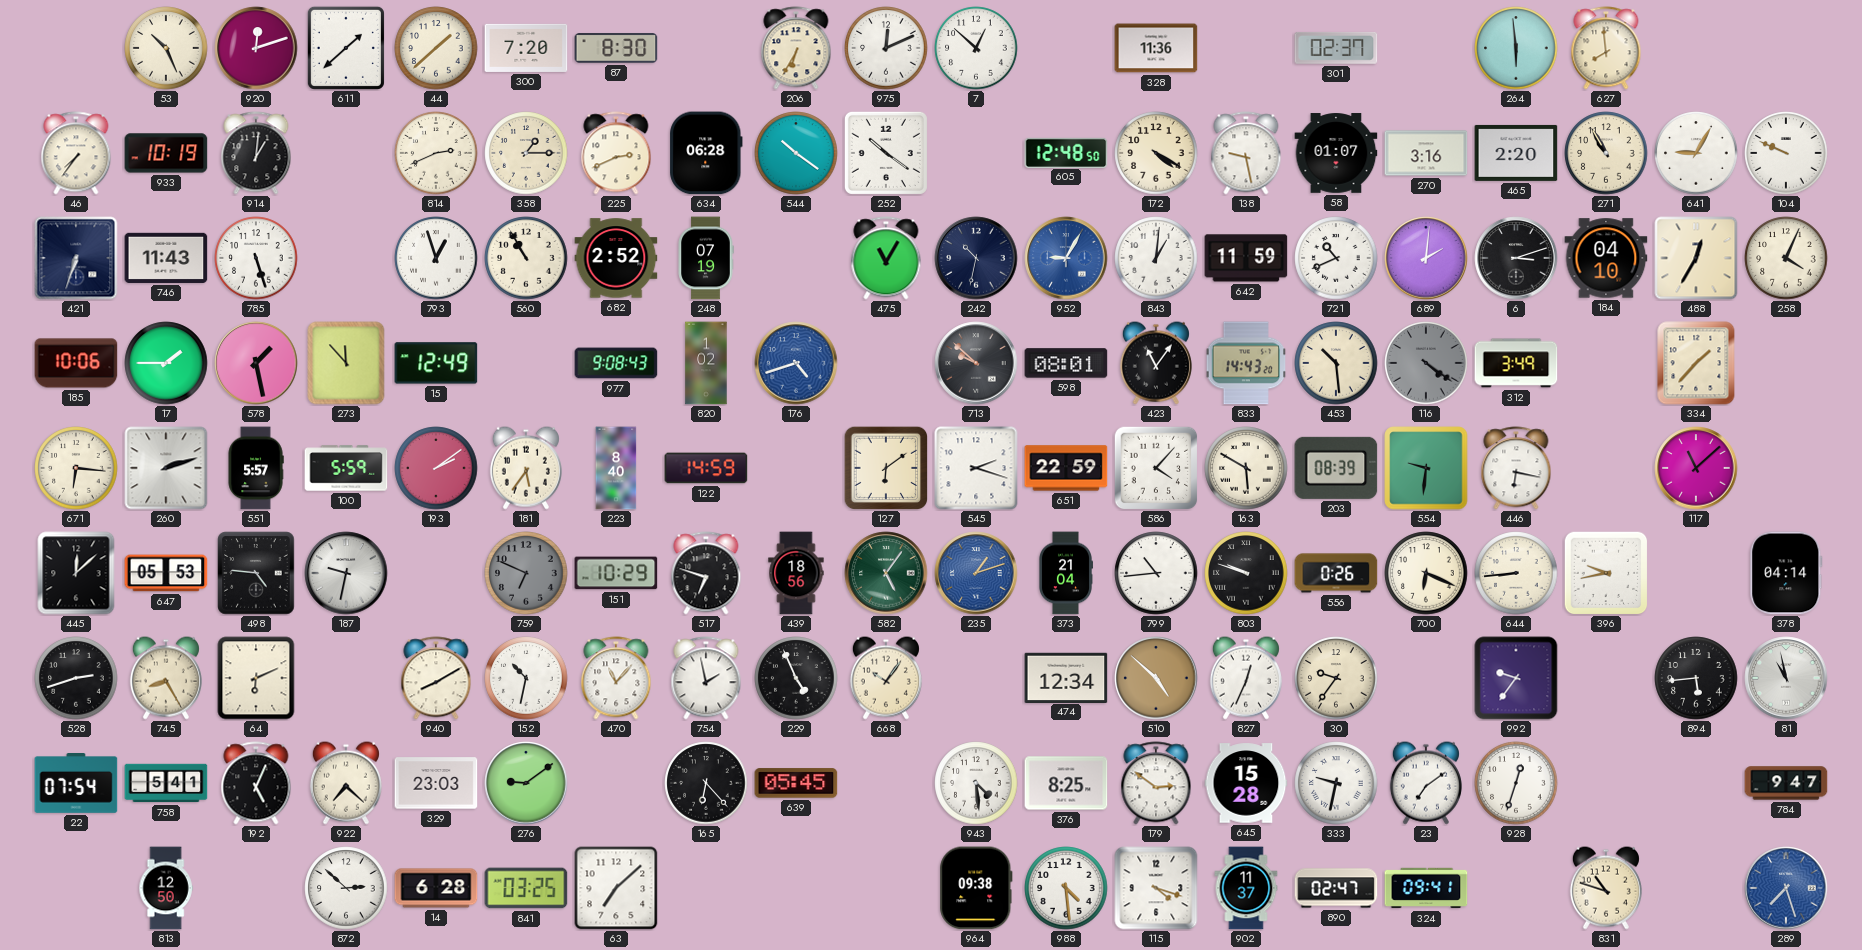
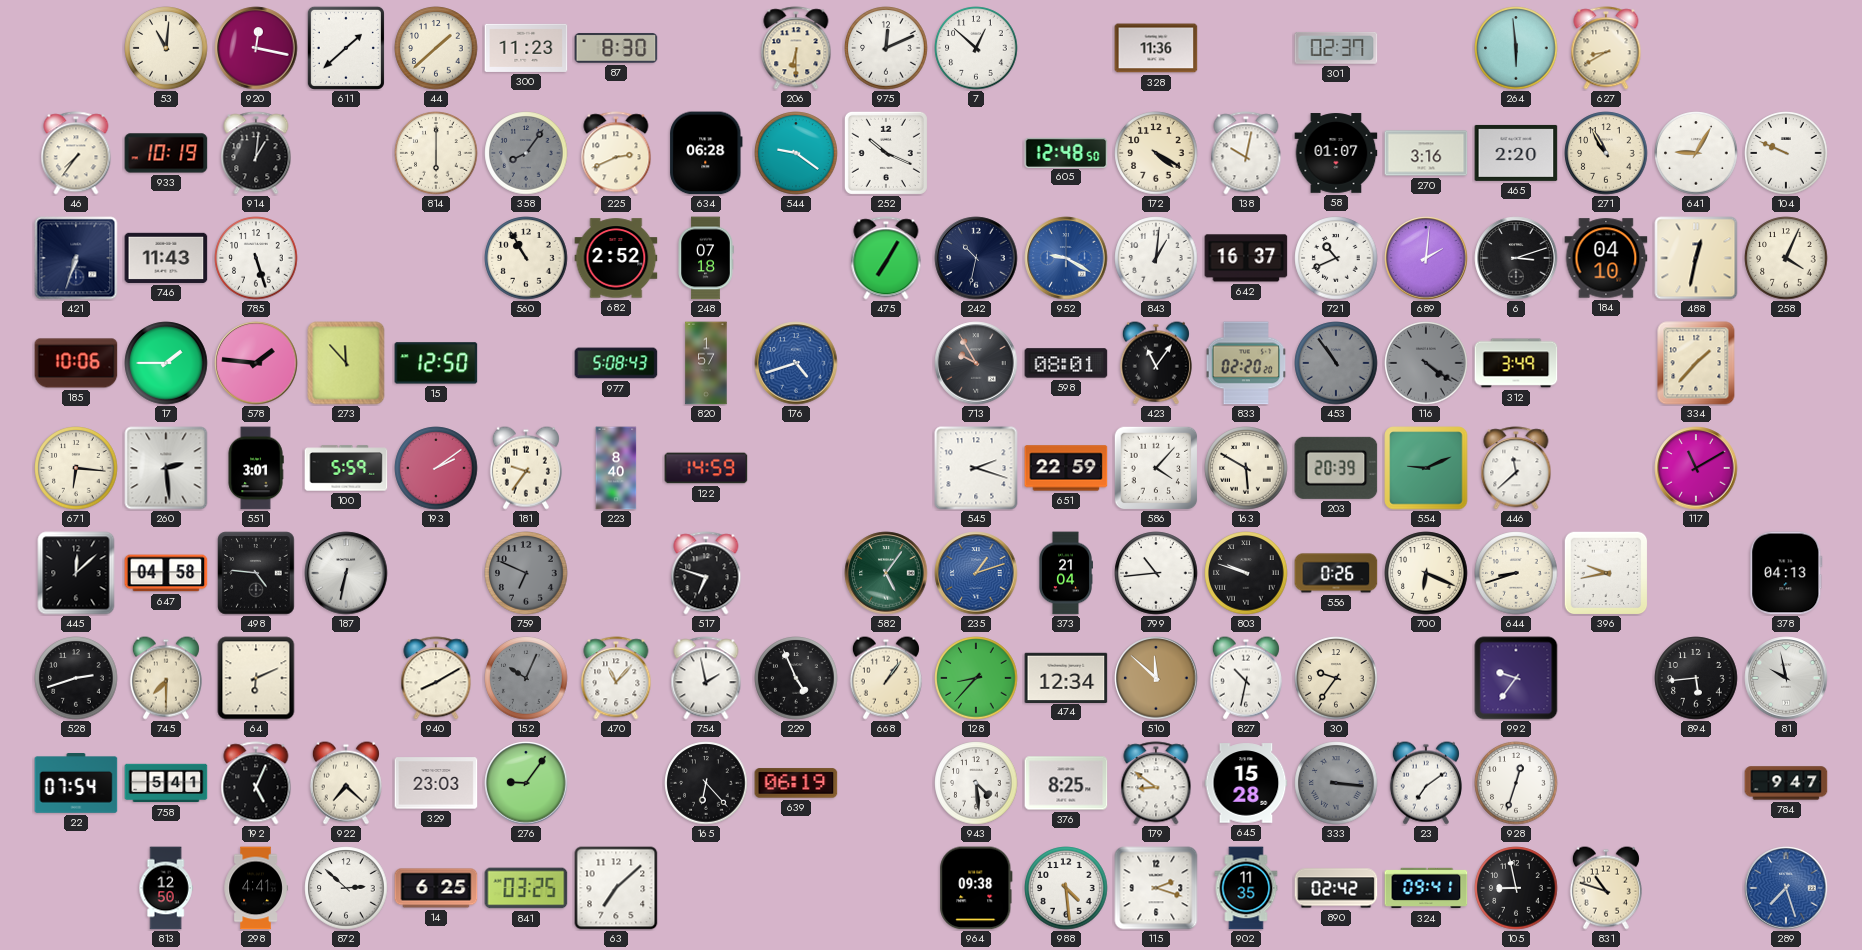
53: 10:26 -> 11:01
920: 12:12 -> 12:17
300: 7:20 -> 11:23
206: 6:35 -> 6:30
627: 7:59 -> 8:40
814: 2:41 -> 6:00
358: 1:15 -> 8:06
358 dial: cream -> grey
544: 10:21 -> 9:21
252: 10:21 -> 10:19
138: 9:28 -> 10:02
793: 12:57 -> none
248: 07:19 -> 07:18
475: 11:05 -> 7:05
952: 9:05 -> 9:20
642: 11:59 -> 16:37
488: 12:35 -> 12:32
578: 1:28 -> 1:46
15: 12:49 -> 12:50
977: 9:08 -> 5:08
820: 1:02 -> 1:57
713: 9:52 -> 9:55
833: 14:43 -> 02:20
453: 10:29 -> 10:54
453 dial: cream -> grey
260: 2:12 -> 2:29
551: 5:57 -> 3:01
181: 5:36 -> 9:36
127: 6:09 -> none
203: 08:39 -> 20:39
554: 9:31 -> 9:11
446: 6:17 -> 11:38
117: 11:08 -> 11:10
647: 05:53 -> 04:58
187: 9:32 -> 6:32
151: 10:29 -> none
439: 18:56 -> none
644: 8:44 -> 8:42
378: 04:14 -> 04:13
745: 8:25 -> 7:30
152: 10:32 -> 10:04
152 dial: white -> grey
668: 10:06 -> 1:06
128: none -> 8:37
510: 4:52 -> 11:52
827: 12:34 -> 10:32
81: 10:58 -> 9:58
276: 9:09 -> 9:06
639: 05:45 -> 06:19
179: 2:51 -> 8:51
333: 9:32 -> 3:16
333 dial: white -> grey
298: none -> 4:41
14: 6:28 -> 6:25
115: 4:18 -> 2:18
902: 11:37 -> 11:35
890: 02:47 -> 02:42
105: none -> 8:58
